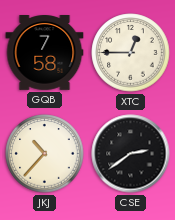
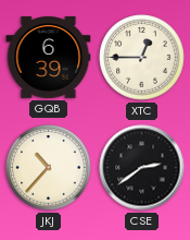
GQB: 7:58 -> 6:39
